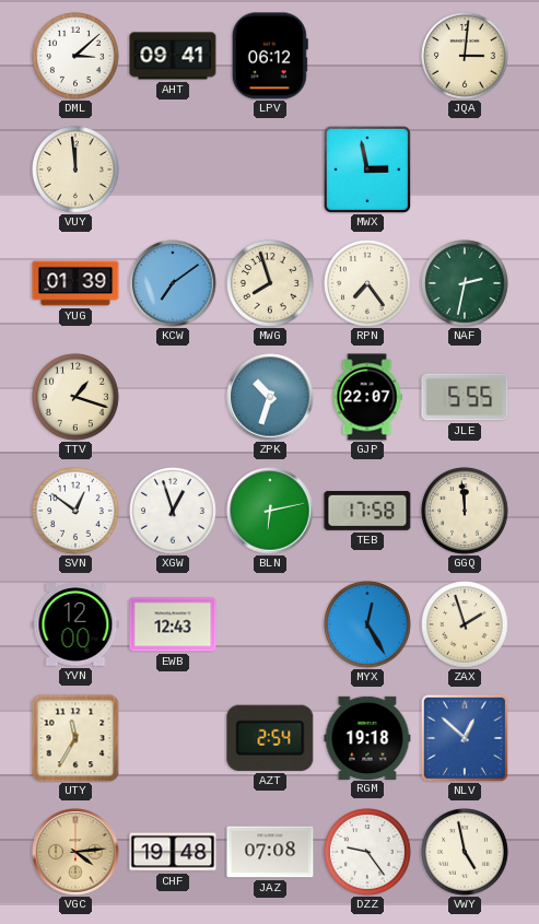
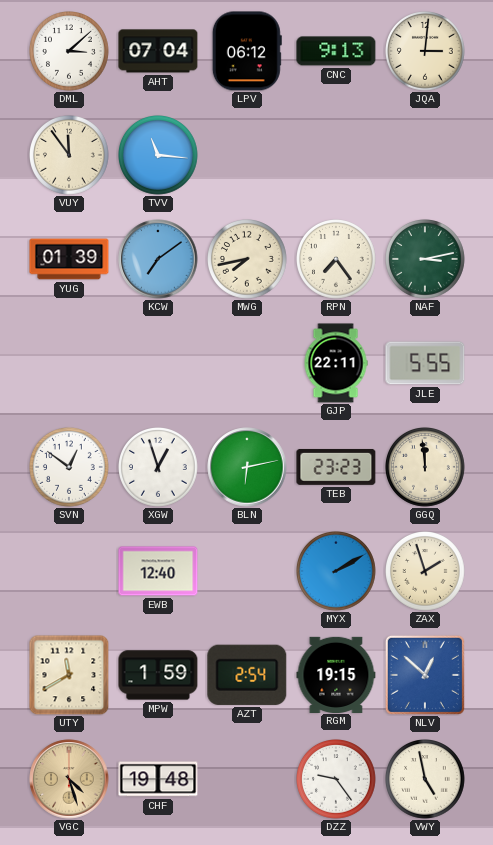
AHT: 09:41 -> 07:04
CNC: none -> 9:13
VUY: 11:59 -> 11:54
TVV: none -> 11:16
MWX: 2:58 -> none
MWG: 7:57 -> 7:43
NAF: 2:32 -> 3:13
TTV: 1:18 -> none
ZPK: 10:33 -> none
GJP: 22:07 -> 22:11
TEB: 17:58 -> 23:23
YVN: 12:00 -> none
EWB: 12:43 -> 12:40
MYX: 12:25 -> 2:10
UTY: 11:35 -> 11:40
MPW: none -> 1:59
RGM: 19:18 -> 19:15
VGC: 4:14 -> 4:27
JAZ: 07:08 -> none
